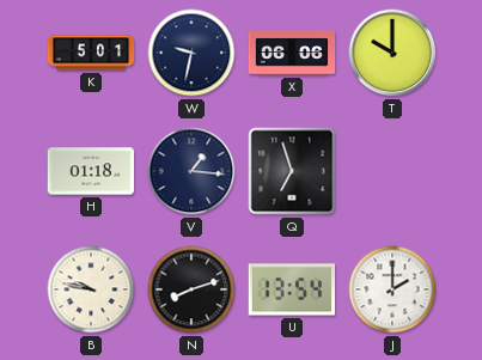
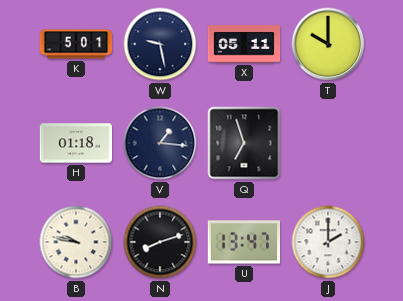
W: 9:32 -> 9:28
X: 06:06 -> 05:11
U: 13:54 -> 13:47
